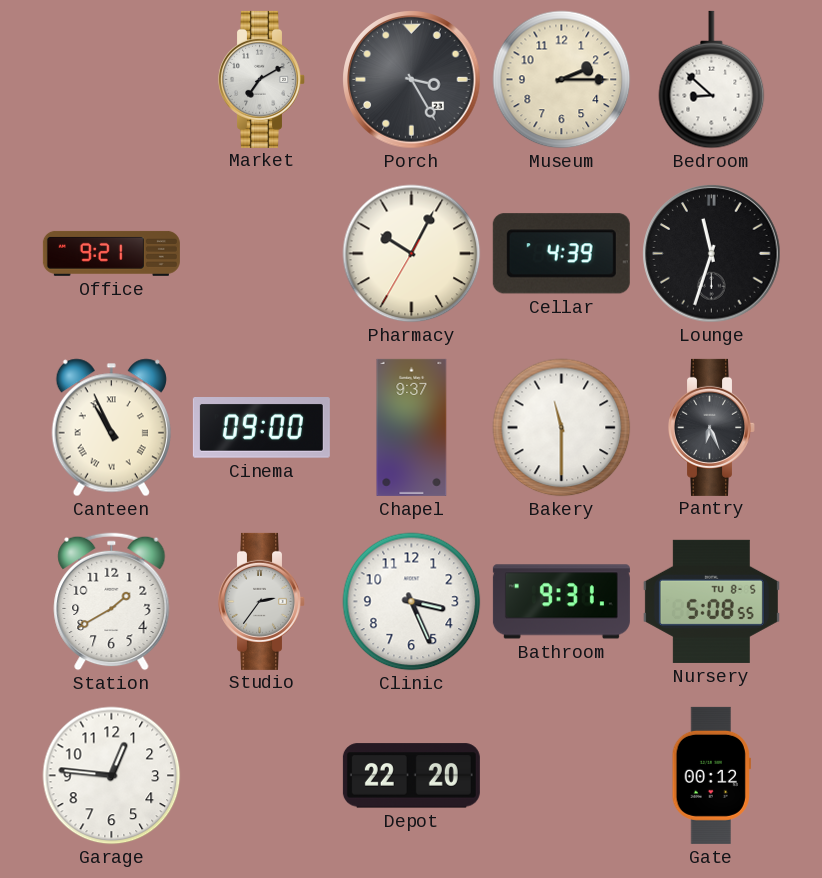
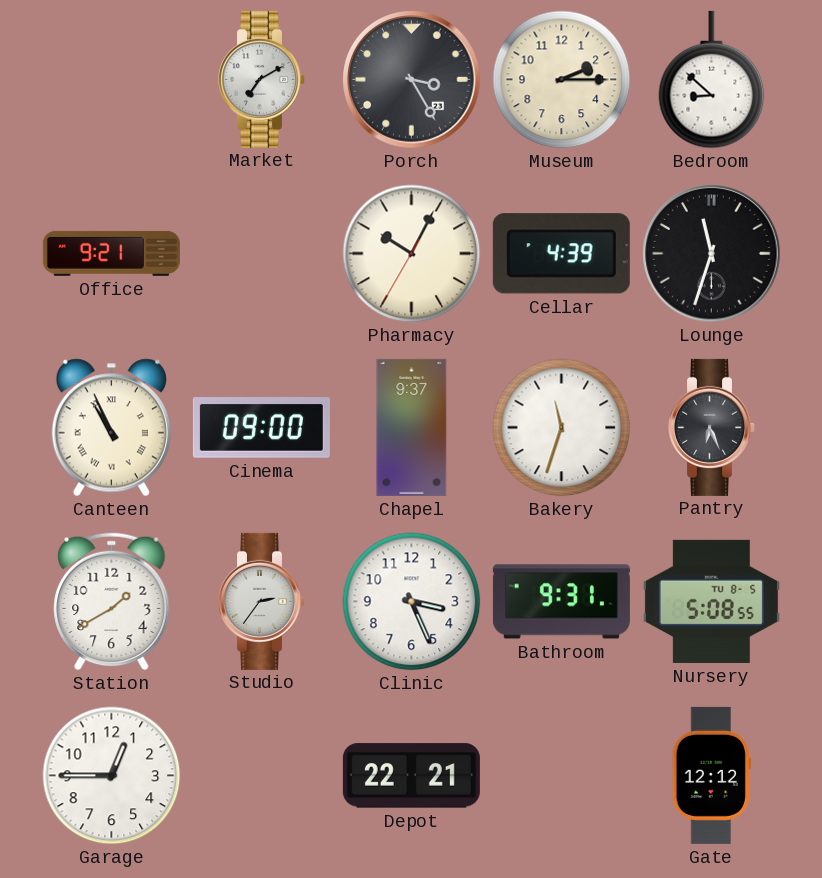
Bakery: 11:30 -> 11:33
Garage: 12:46 -> 12:45
Depot: 22:20 -> 22:21
Gate: 00:12 -> 12:12
